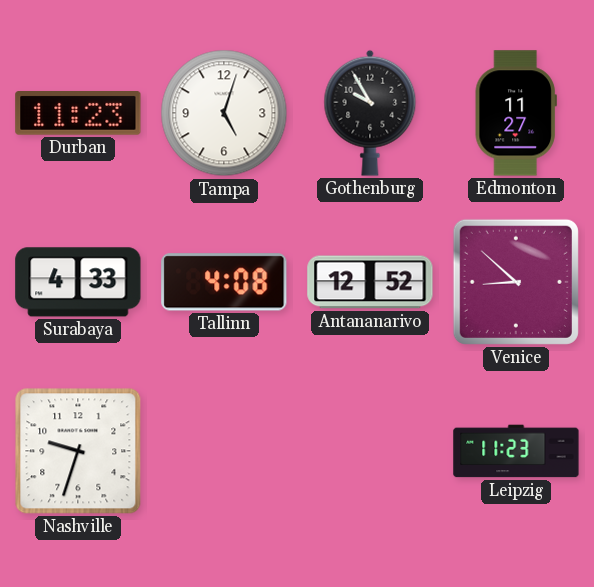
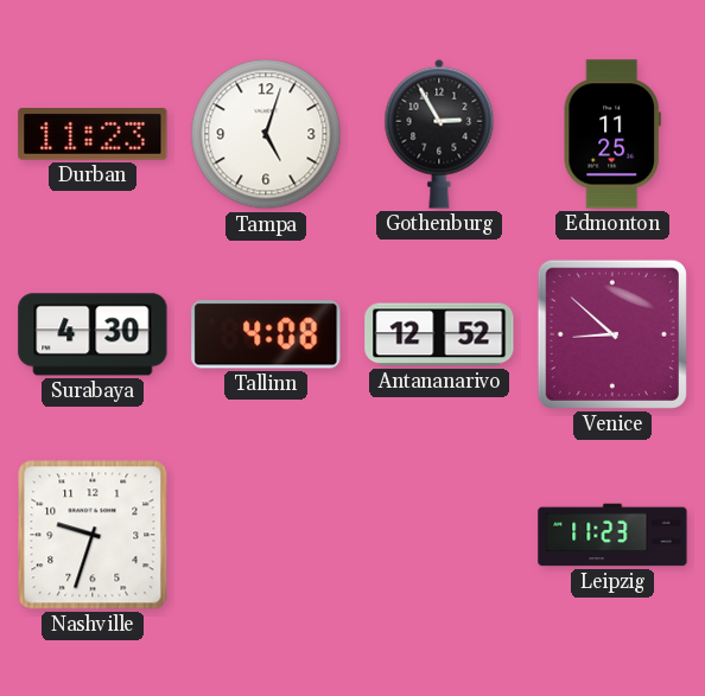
Gothenburg: 9:55 -> 2:55
Edmonton: 11:27 -> 11:25
Surabaya: 4:33 -> 4:30
